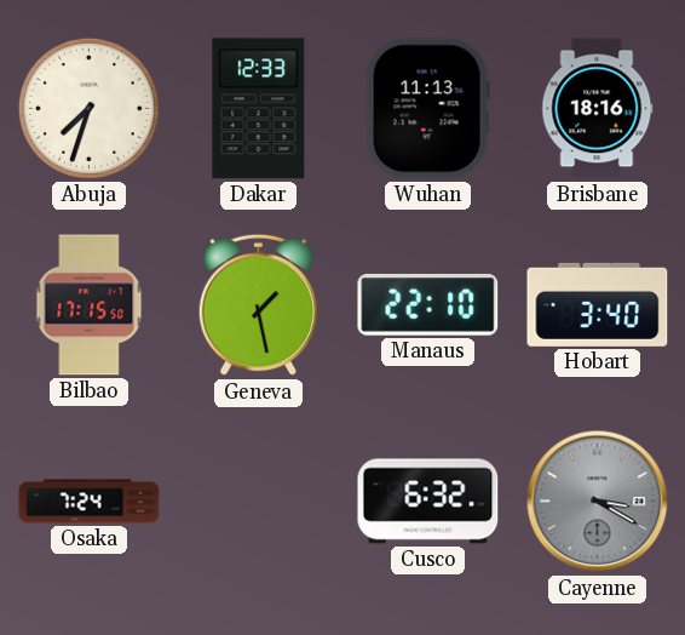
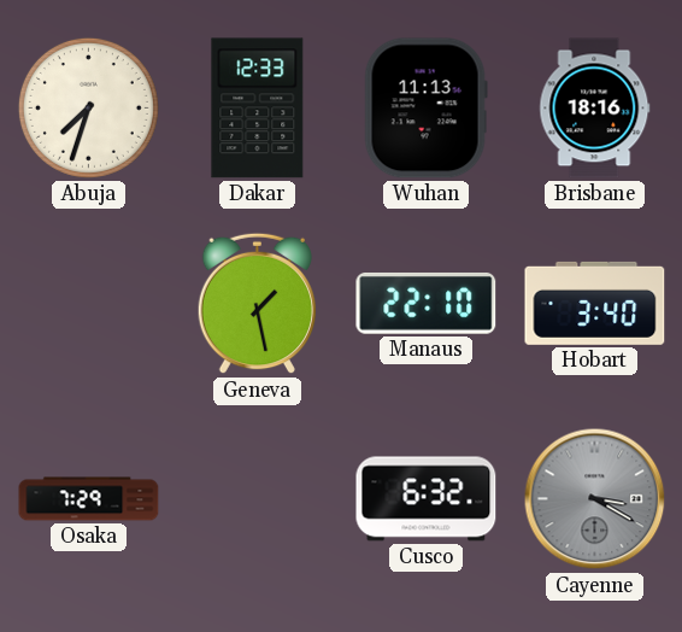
Bilbao: 17:15 -> none
Osaka: 7:24 -> 7:29
